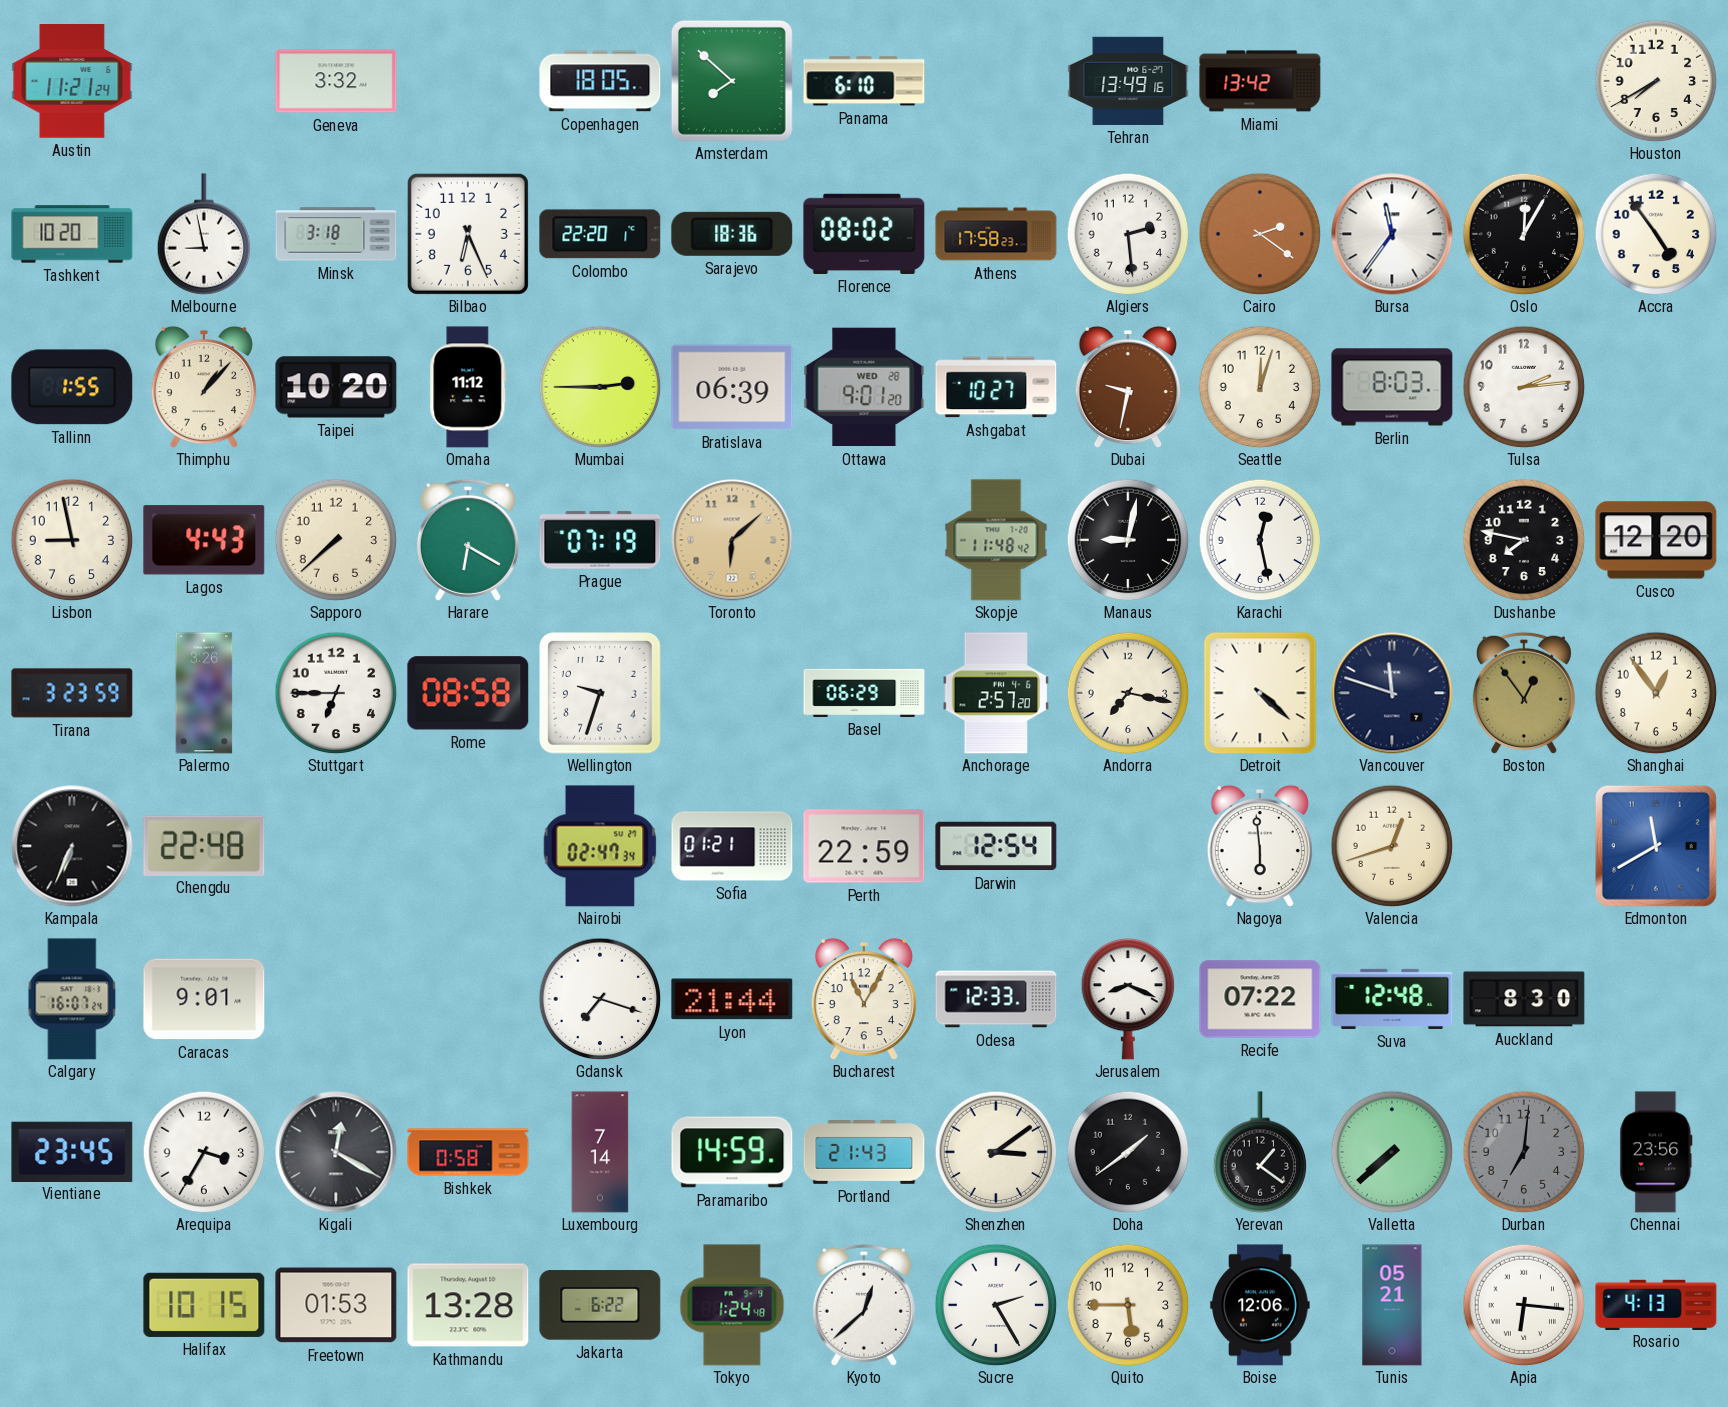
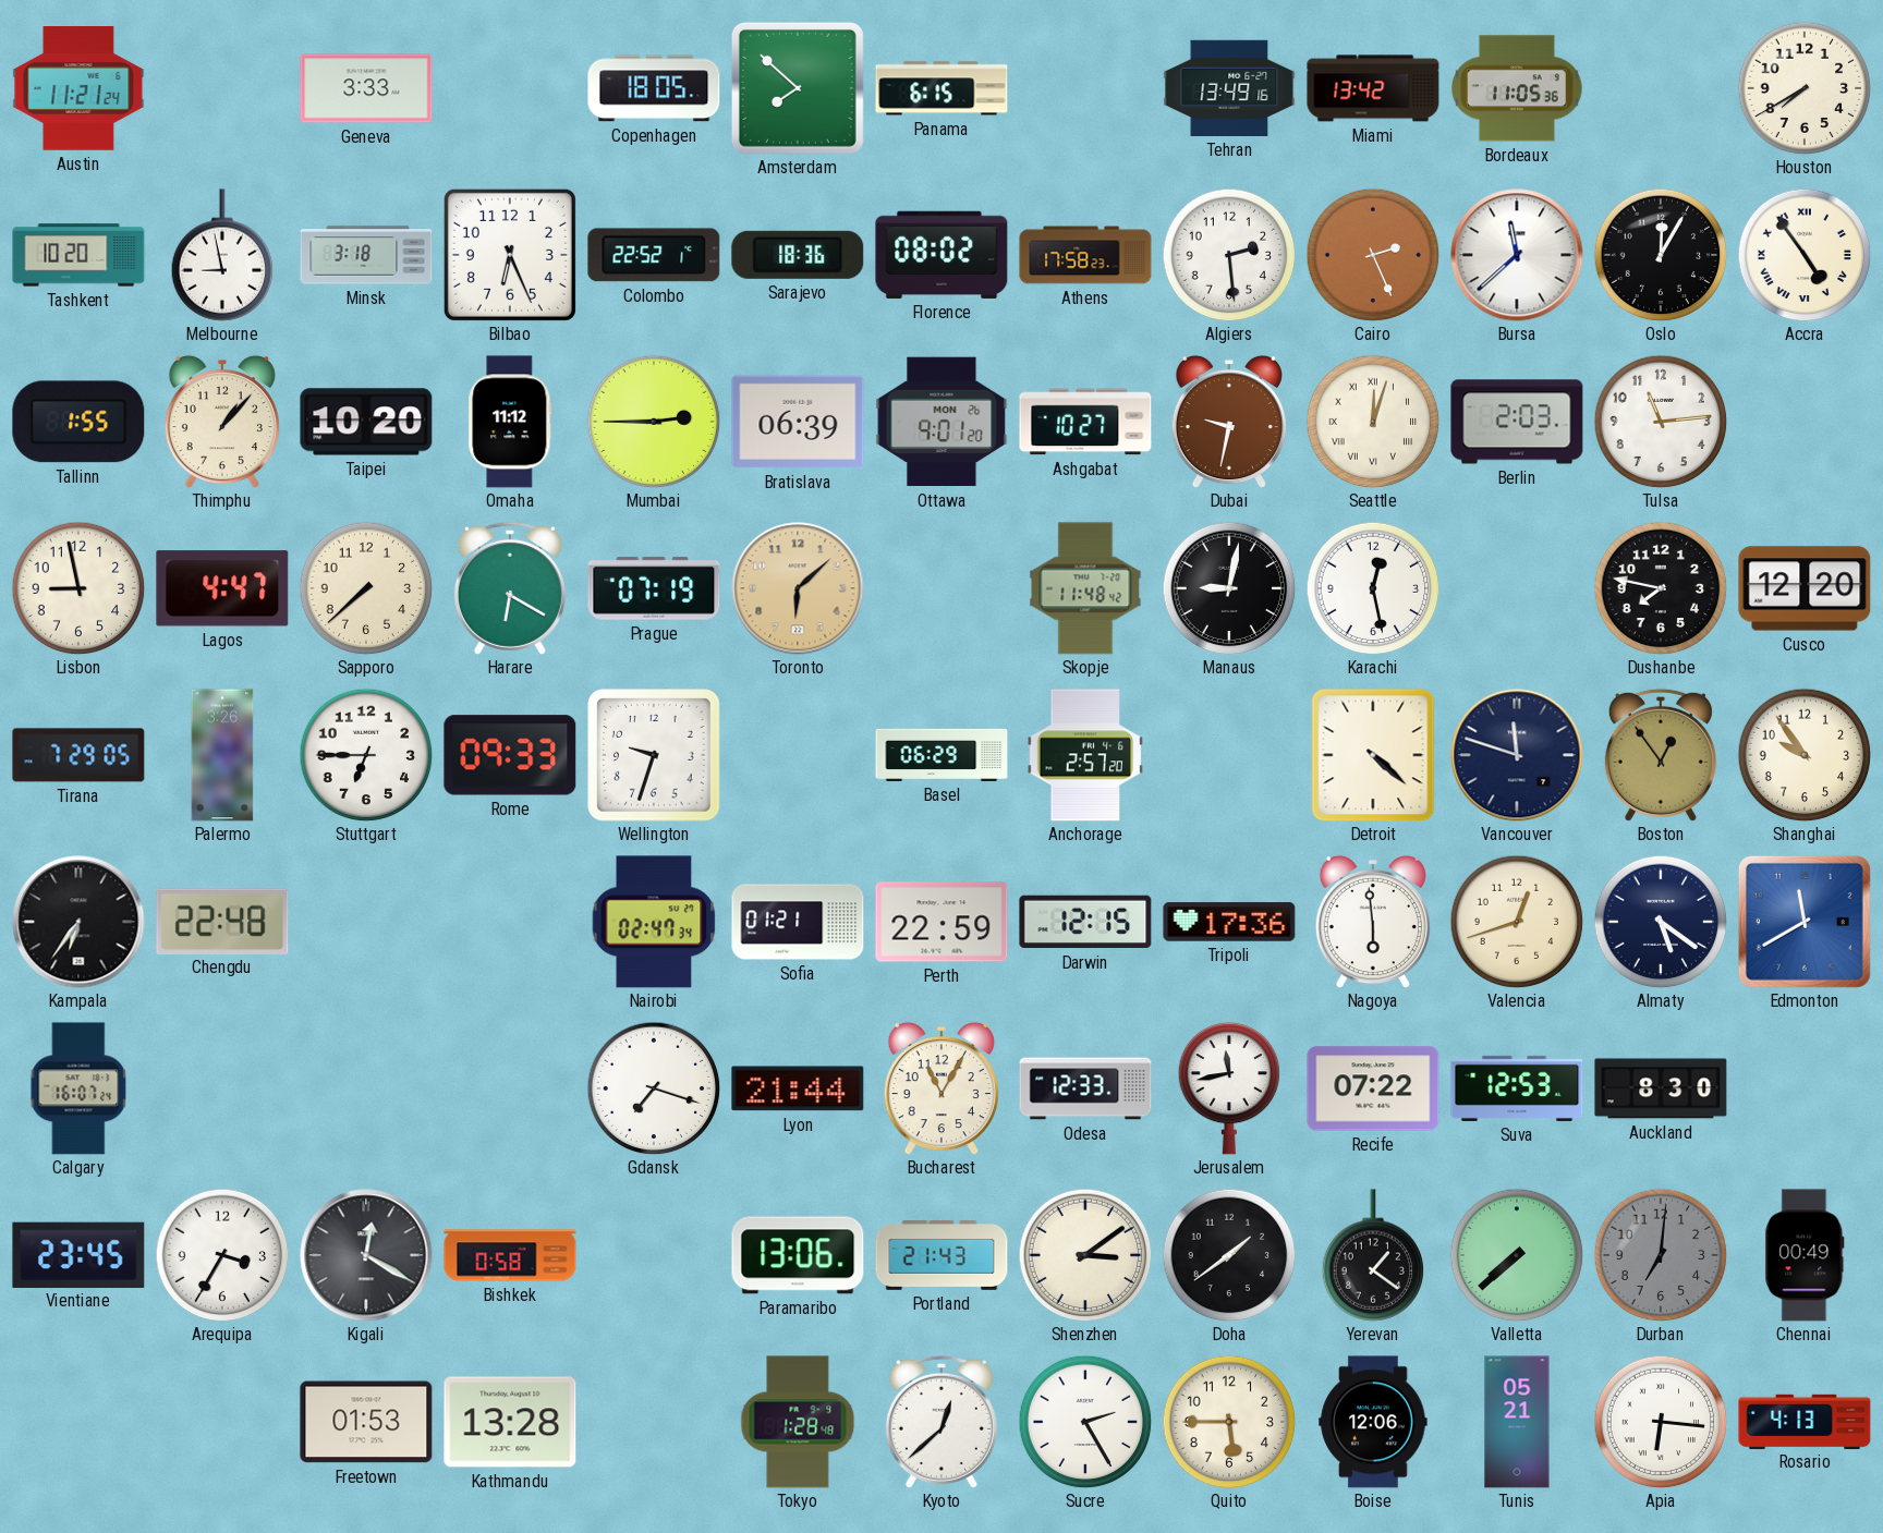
Geneva: 3:32 -> 3:33
Panama: 6:10 -> 6:15
Bordeaux: none -> 11:05
Colombo: 22:20 -> 22:52
Cairo: 2:21 -> 2:26
Bursa: 11:36 -> 11:38
Accra numerals: Arabic -> Roman
Ottawa date: WED 28 -> MON 26
Seattle numerals: Arabic -> Roman
Berlin: 8:03 -> 2:03
Tulsa: 2:14 -> 11:14
Lagos: 4:43 -> 4:47
Tirana: 3:23 -> 7:29
Rome: 08:58 -> 09:33
Andorra: 7:17 -> none
Shanghai: 12:54 -> 9:54
Kampala: 6:34 -> 6:36
Darwin: 12:54 -> 12:15
Tripoli: none -> 17:36
Almaty: none -> 5:21
Caracas: 9:01 -> none
Jerusalem: 8:19 -> 11:43
Suva: 12:48 -> 12:53
Luxembourg: 7:14 -> none
Paramaribo: 14:59 -> 13:06
Chennai: 23:56 -> 00:49
Halifax: 10:15 -> none
Jakarta: 6:22 -> none
Tokyo: 1:24 -> 1:28
